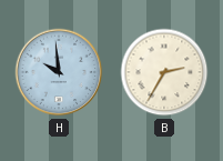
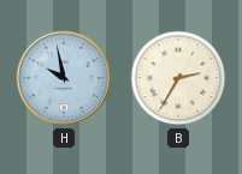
H: 9:59 -> 9:58
